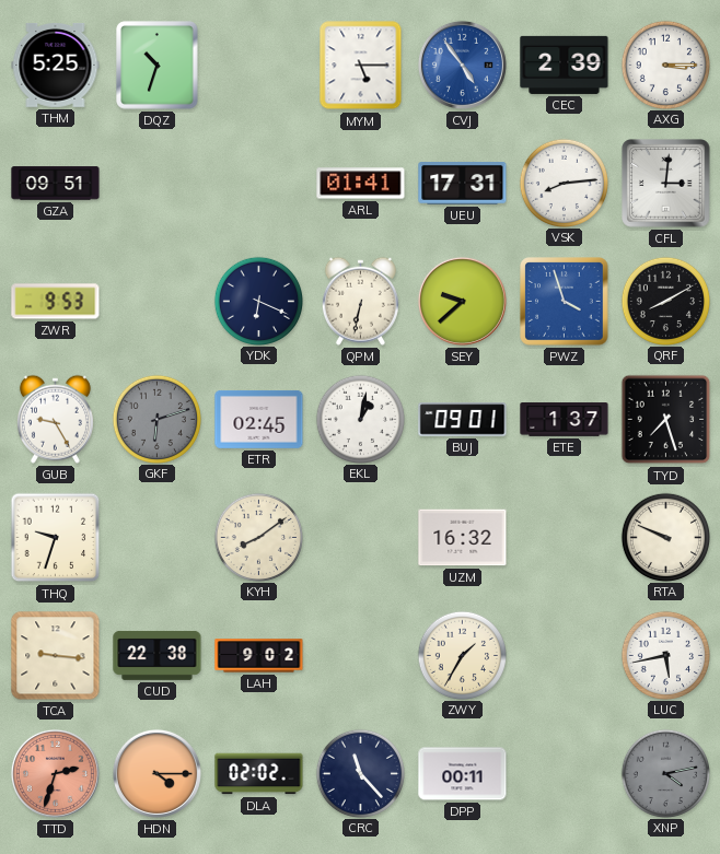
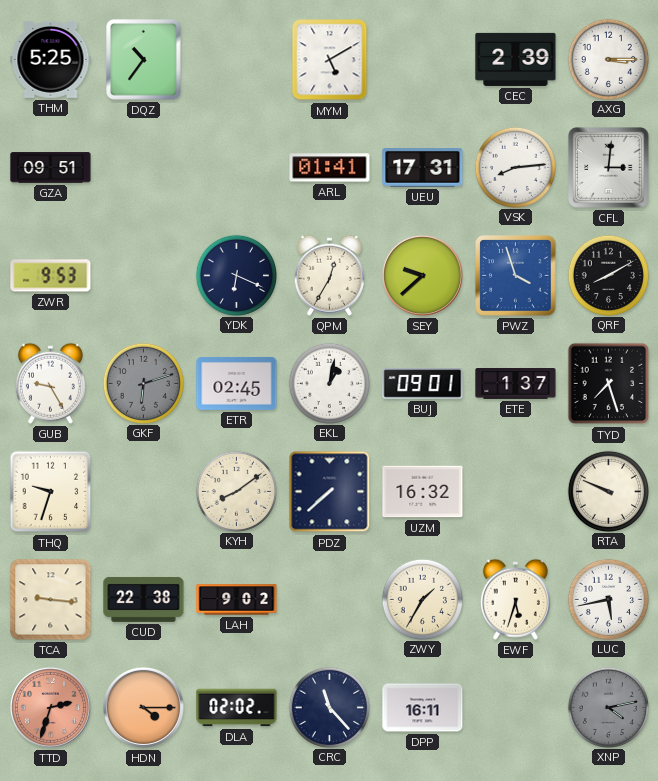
DQZ: 10:33 -> 10:36
MYM: 5:15 -> 5:10
CVJ: 4:54 -> none
QPM: 6:32 -> 12:35
PDZ: none -> 7:38
EWF: none -> 5:33
DPP: 00:11 -> 16:11
